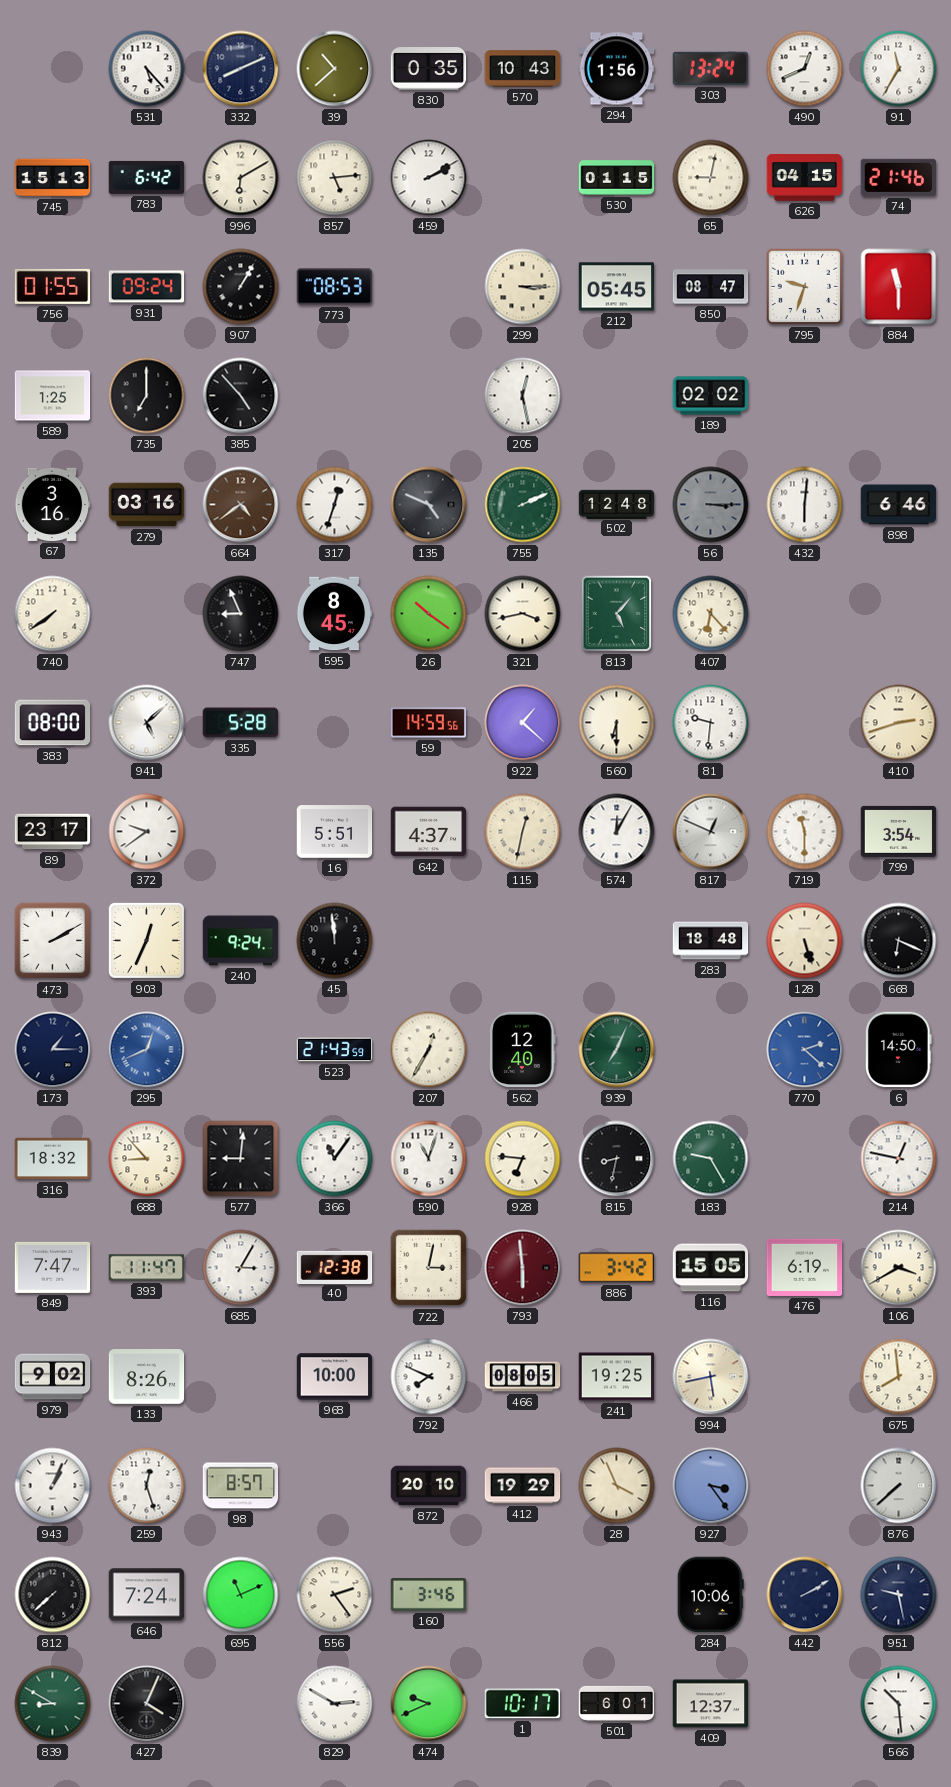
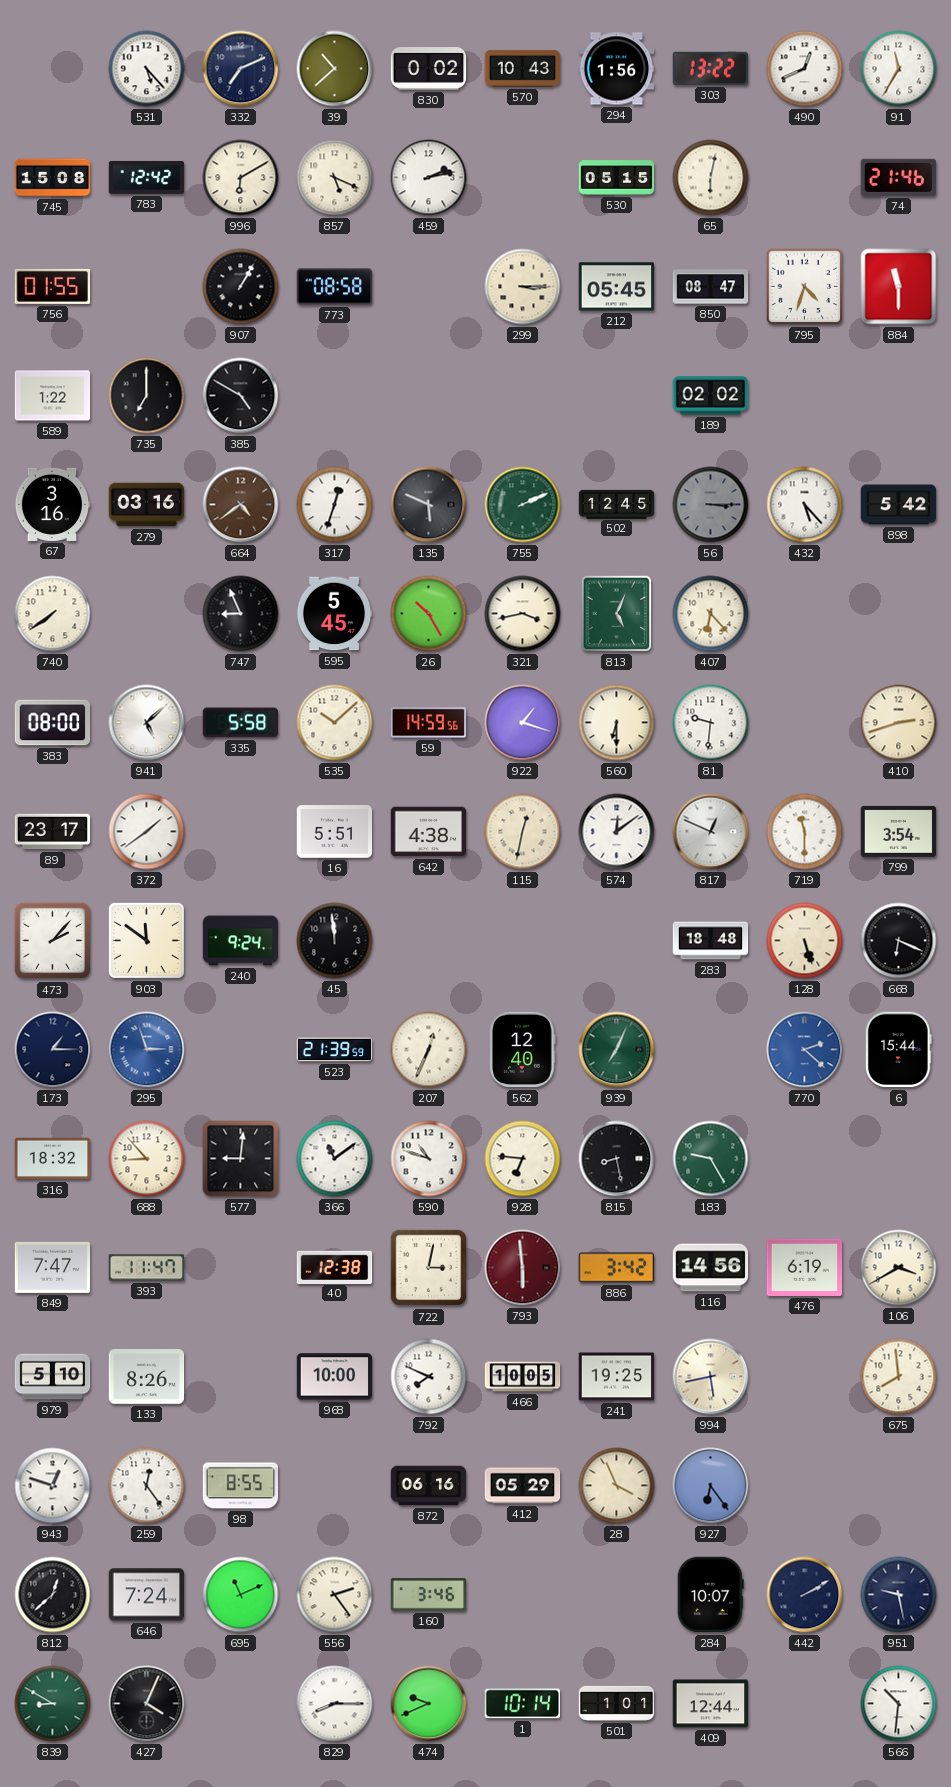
332: 8:11 -> 7:11
830: 0:35 -> 0:02
303: 13:24 -> 13:22
745: 15:13 -> 15:08
783: 6:42 -> 12:42
857: 5:14 -> 5:19
459: 2:10 -> 2:13
530: 01:15 -> 05:15
65: 9:02 -> 6:02
626: 04:15 -> none
931: 09:24 -> none
773: 08:53 -> 08:58
795: 9:33 -> 4:33
589: 1:25 -> 1:22
385: 4:53 -> 4:50
205: 12:28 -> none
135: 4:49 -> 5:49
502: 12:48 -> 12:45
432: 6:01 -> 5:23
898: 6:46 -> 5:42
595: 8:45 -> 5:45
26: 10:21 -> 10:25
813: 5:07 -> 5:04
335: 5:28 -> 5:58
535: none -> 10:08
922: 1:22 -> 1:18
372: 9:39 -> 1:39
642: 4:37 -> 4:38
574: 12:05 -> 12:09
473: 2:10 -> 2:07
903: 12:34 -> 11:51
295: 12:41 -> 2:57
523: 21:43 -> 21:39
207: 12:35 -> 12:34
6: 14:50 -> 15:44
366: 11:06 -> 11:09
590: 11:03 -> 10:48
815: 8:32 -> 8:28
214: 12:47 -> none
685: 3:05 -> none
116: 15:05 -> 14:56
979: 9:02 -> 5:10
466: 08:05 -> 10:05
943: 1:04 -> 12:48
259: 12:27 -> 12:24
98: 8:57 -> 8:55
872: 20:10 -> 06:16
412: 19:29 -> 05:29
927: 3:24 -> 6:24
876: 7:38 -> none
812: 7:38 -> 12:38
284: 10:06 -> 10:07
829: 2:50 -> 8:15
1: 10:17 -> 10:14
501: 6:01 -> 1:01
409: 12:37 -> 12:44
566: 10:29 -> 10:31
